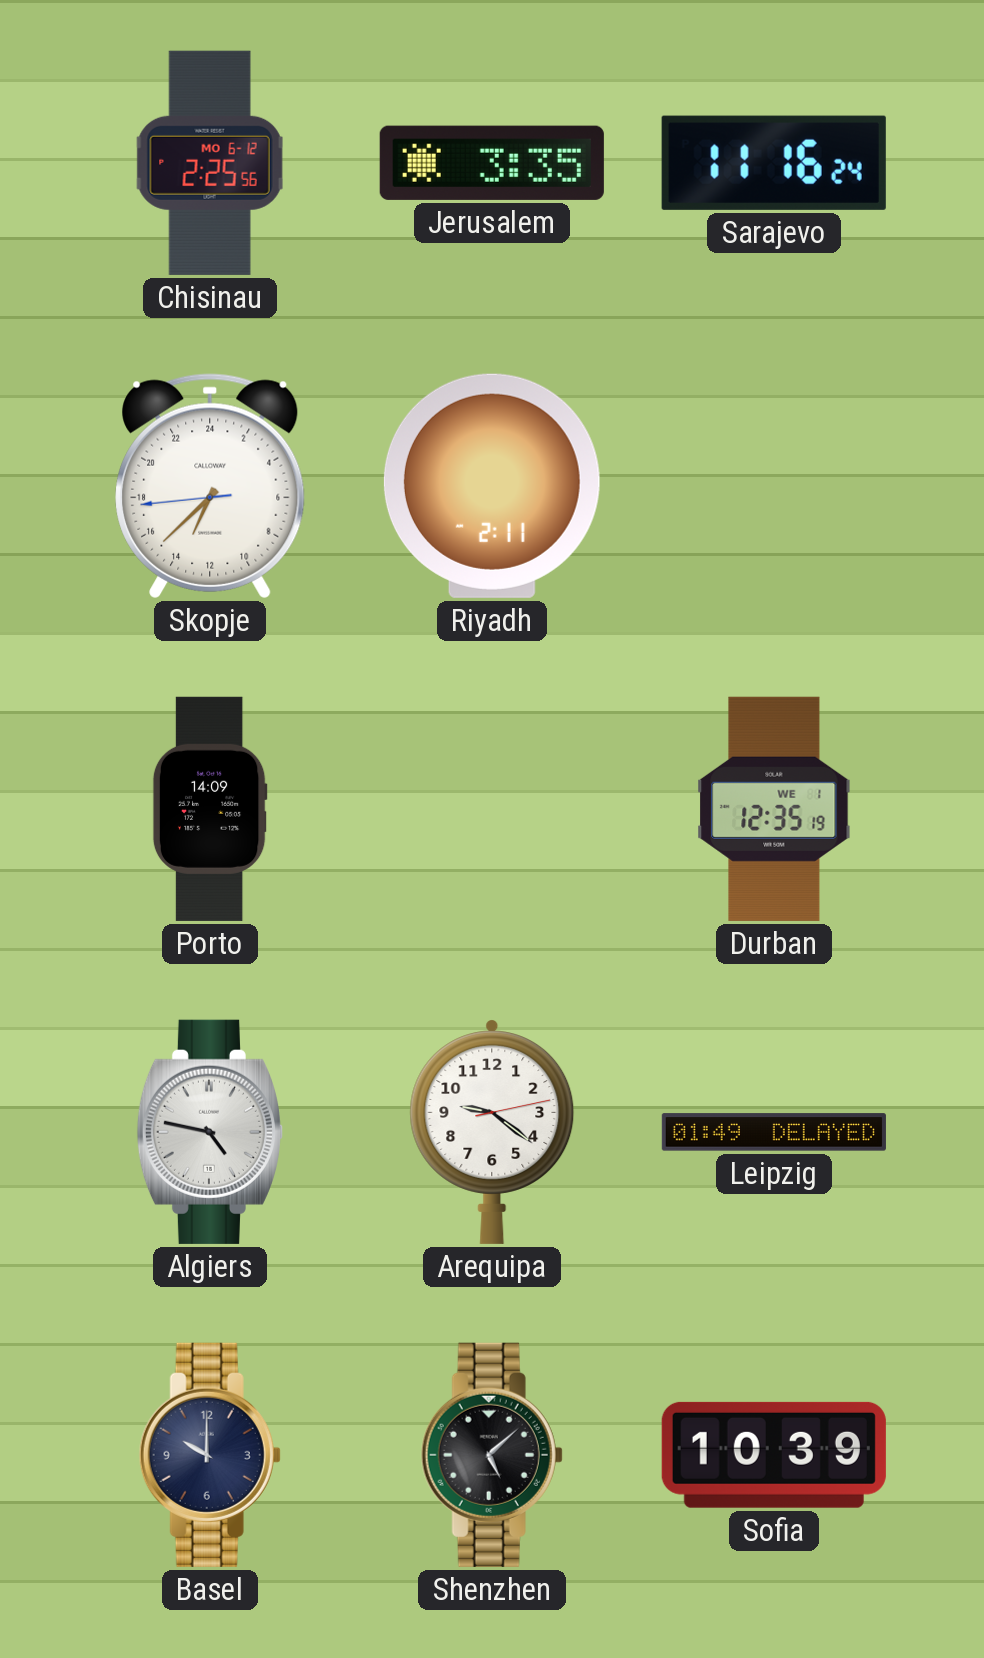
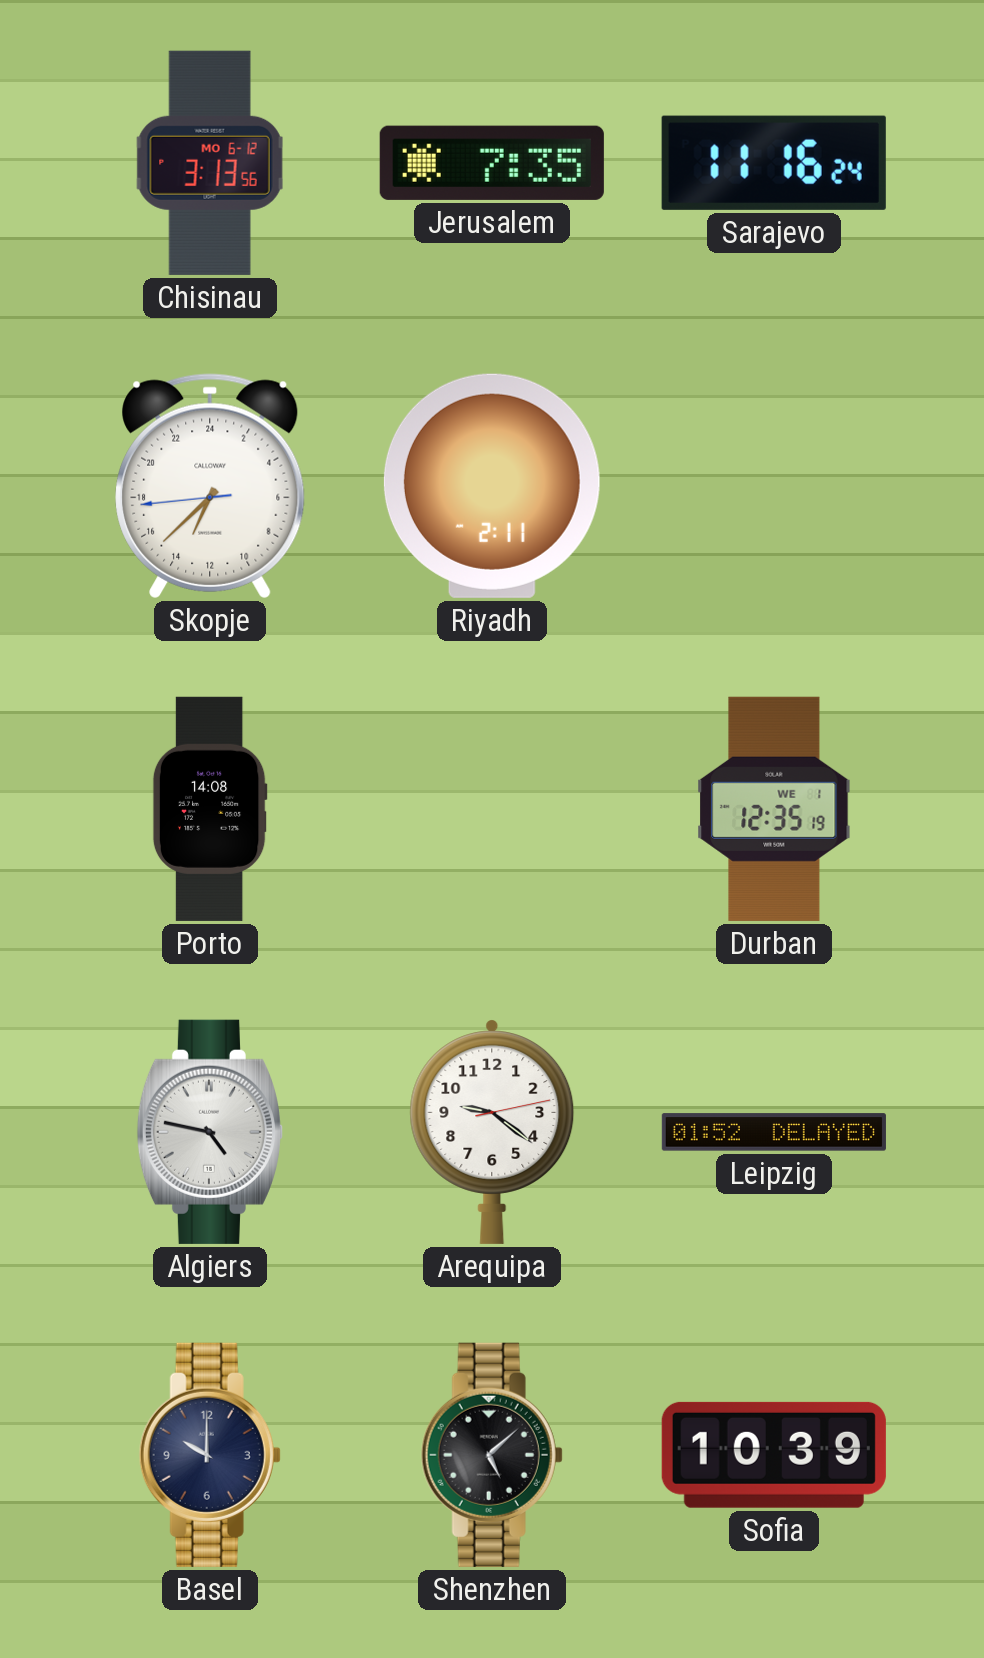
Chisinau: 2:25 -> 3:13
Jerusalem: 3:35 -> 7:35
Porto: 14:09 -> 14:08
Leipzig: 01:49 -> 01:52
